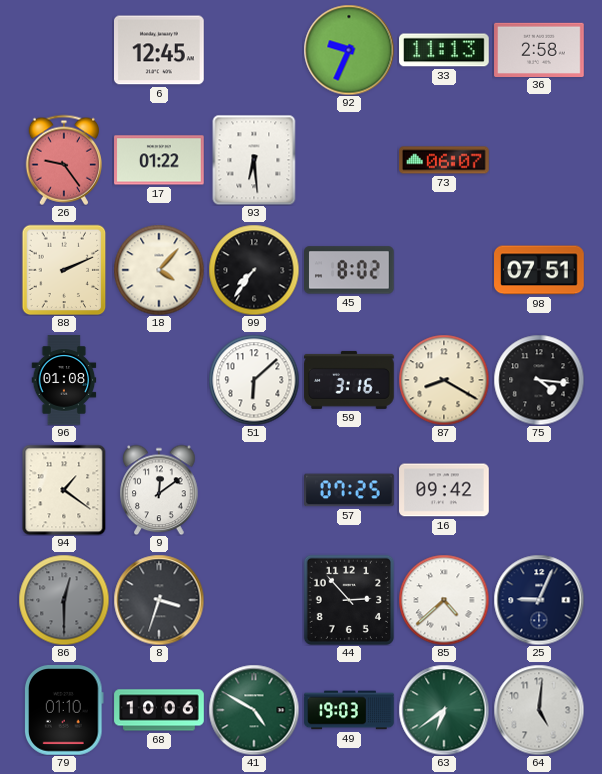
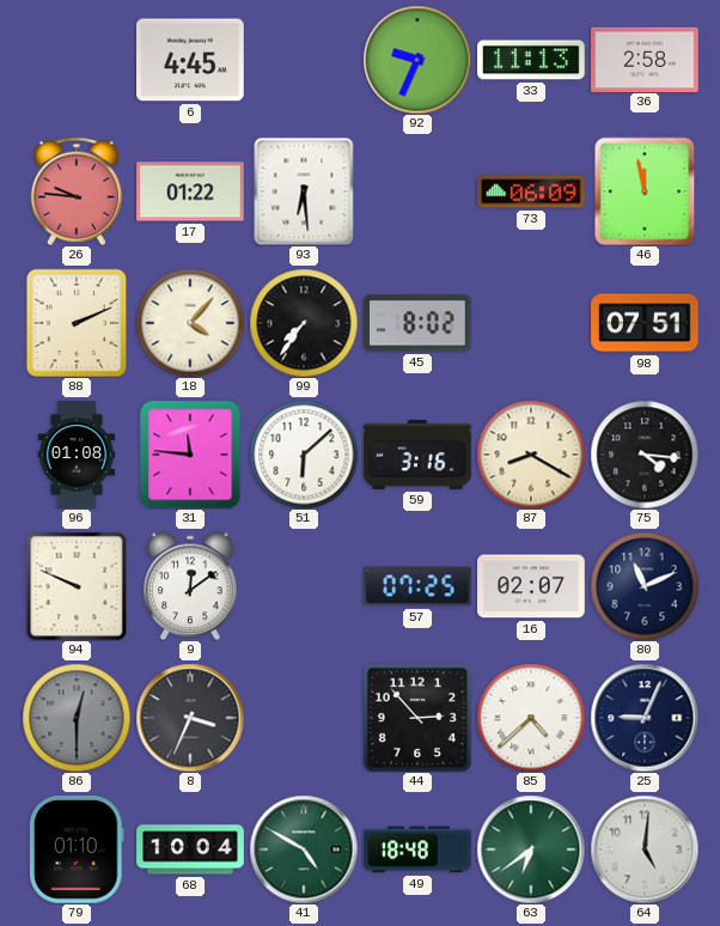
6: 12:45 -> 4:45
26: 9:24 -> 9:46
73: 06:07 -> 06:09
46: none -> 11:58
31: none -> 11:46
94: 1:21 -> 9:49
16: 09:42 -> 02:07
80: none -> 11:11
8: 3:33 -> 3:34
68: 10:06 -> 10:04
49: 19:03 -> 18:48
